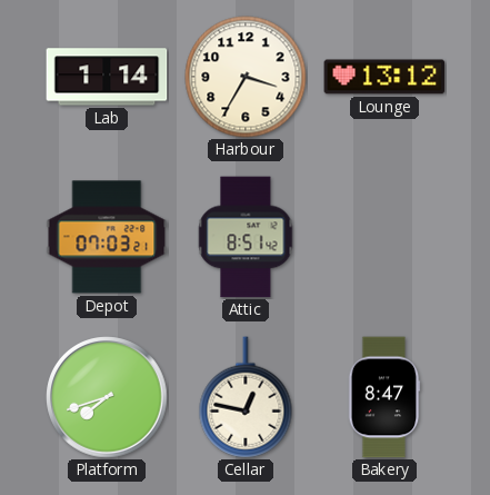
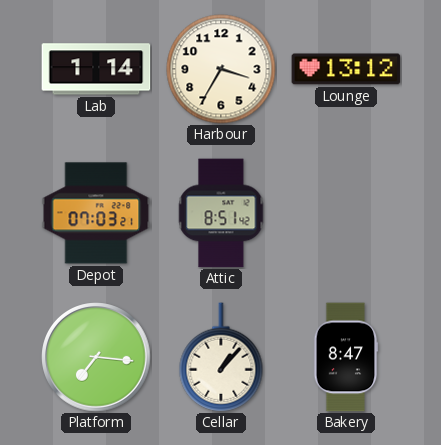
Platform: 7:42 -> 7:16
Cellar: 12:47 -> 1:07
